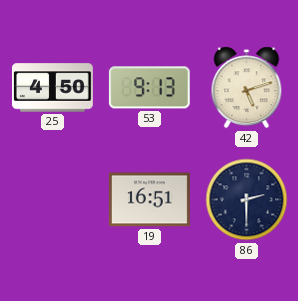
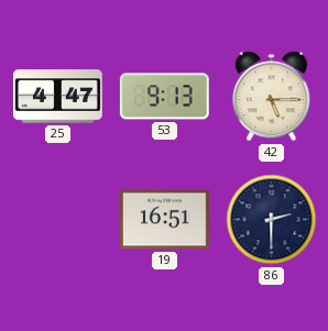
25: 4:50 -> 4:47
42: 5:12 -> 5:15
